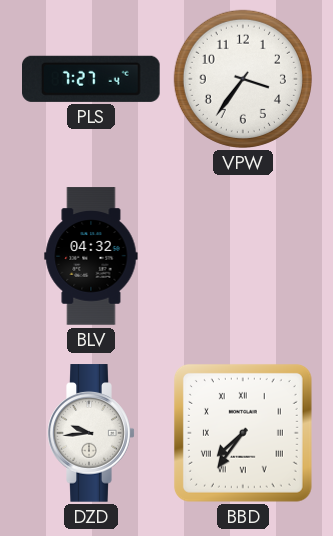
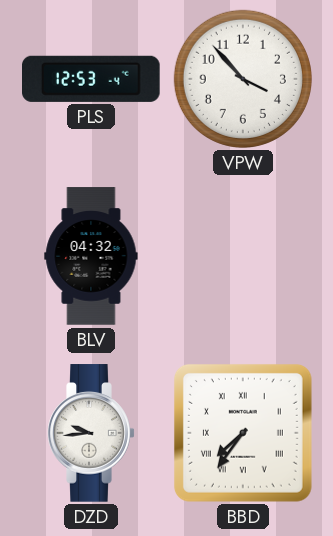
PLS: 7:27 -> 12:53
VPW: 3:36 -> 3:53
